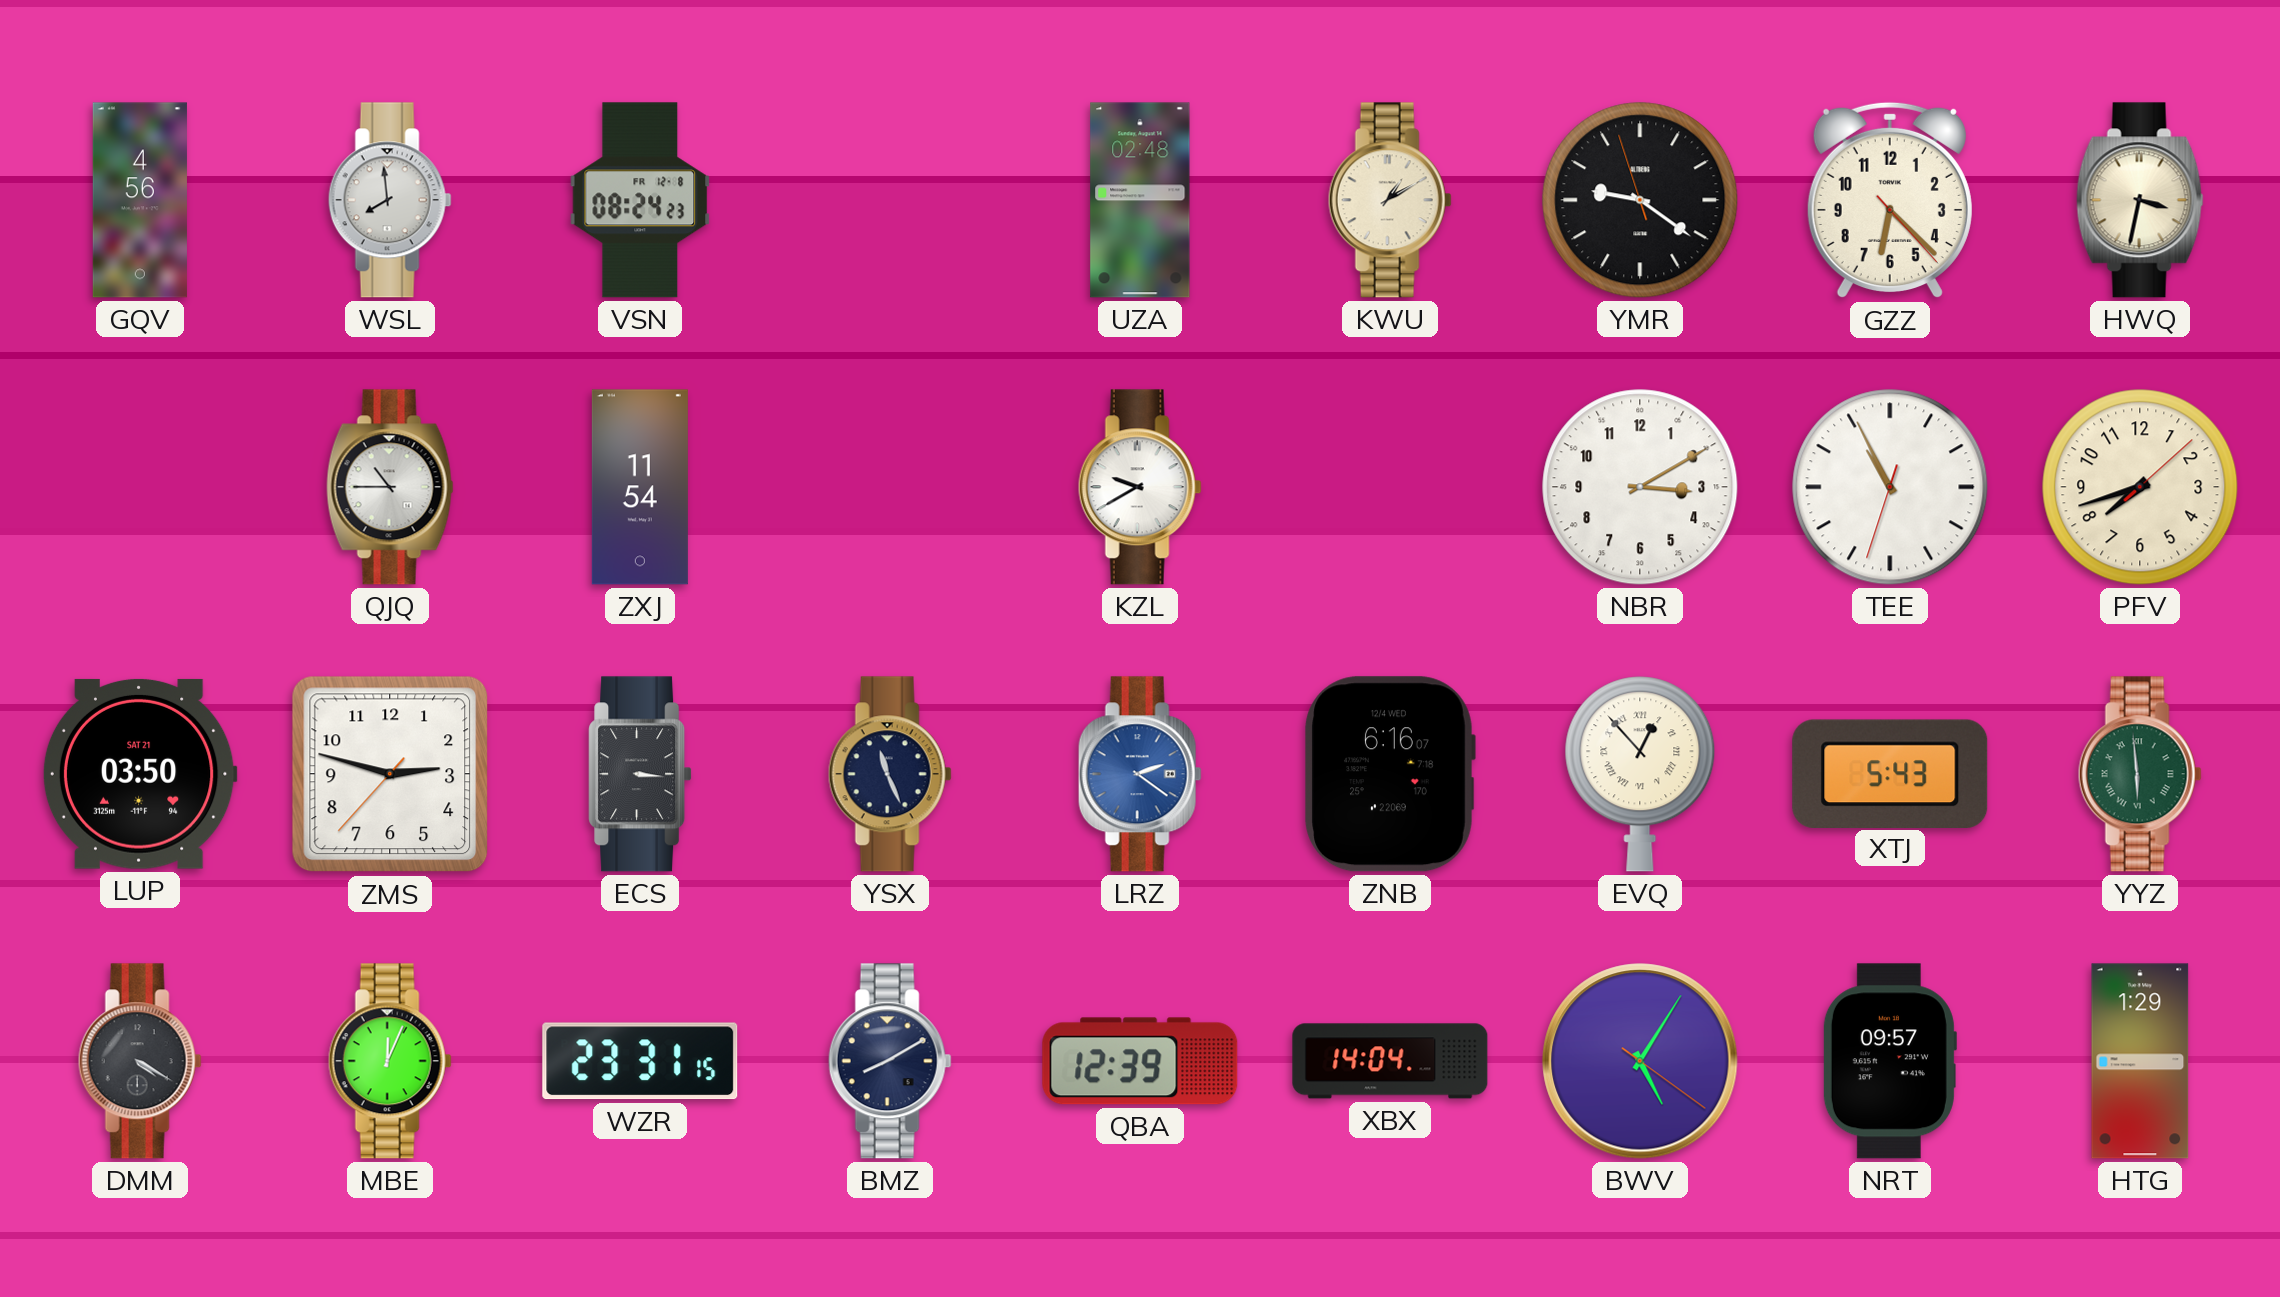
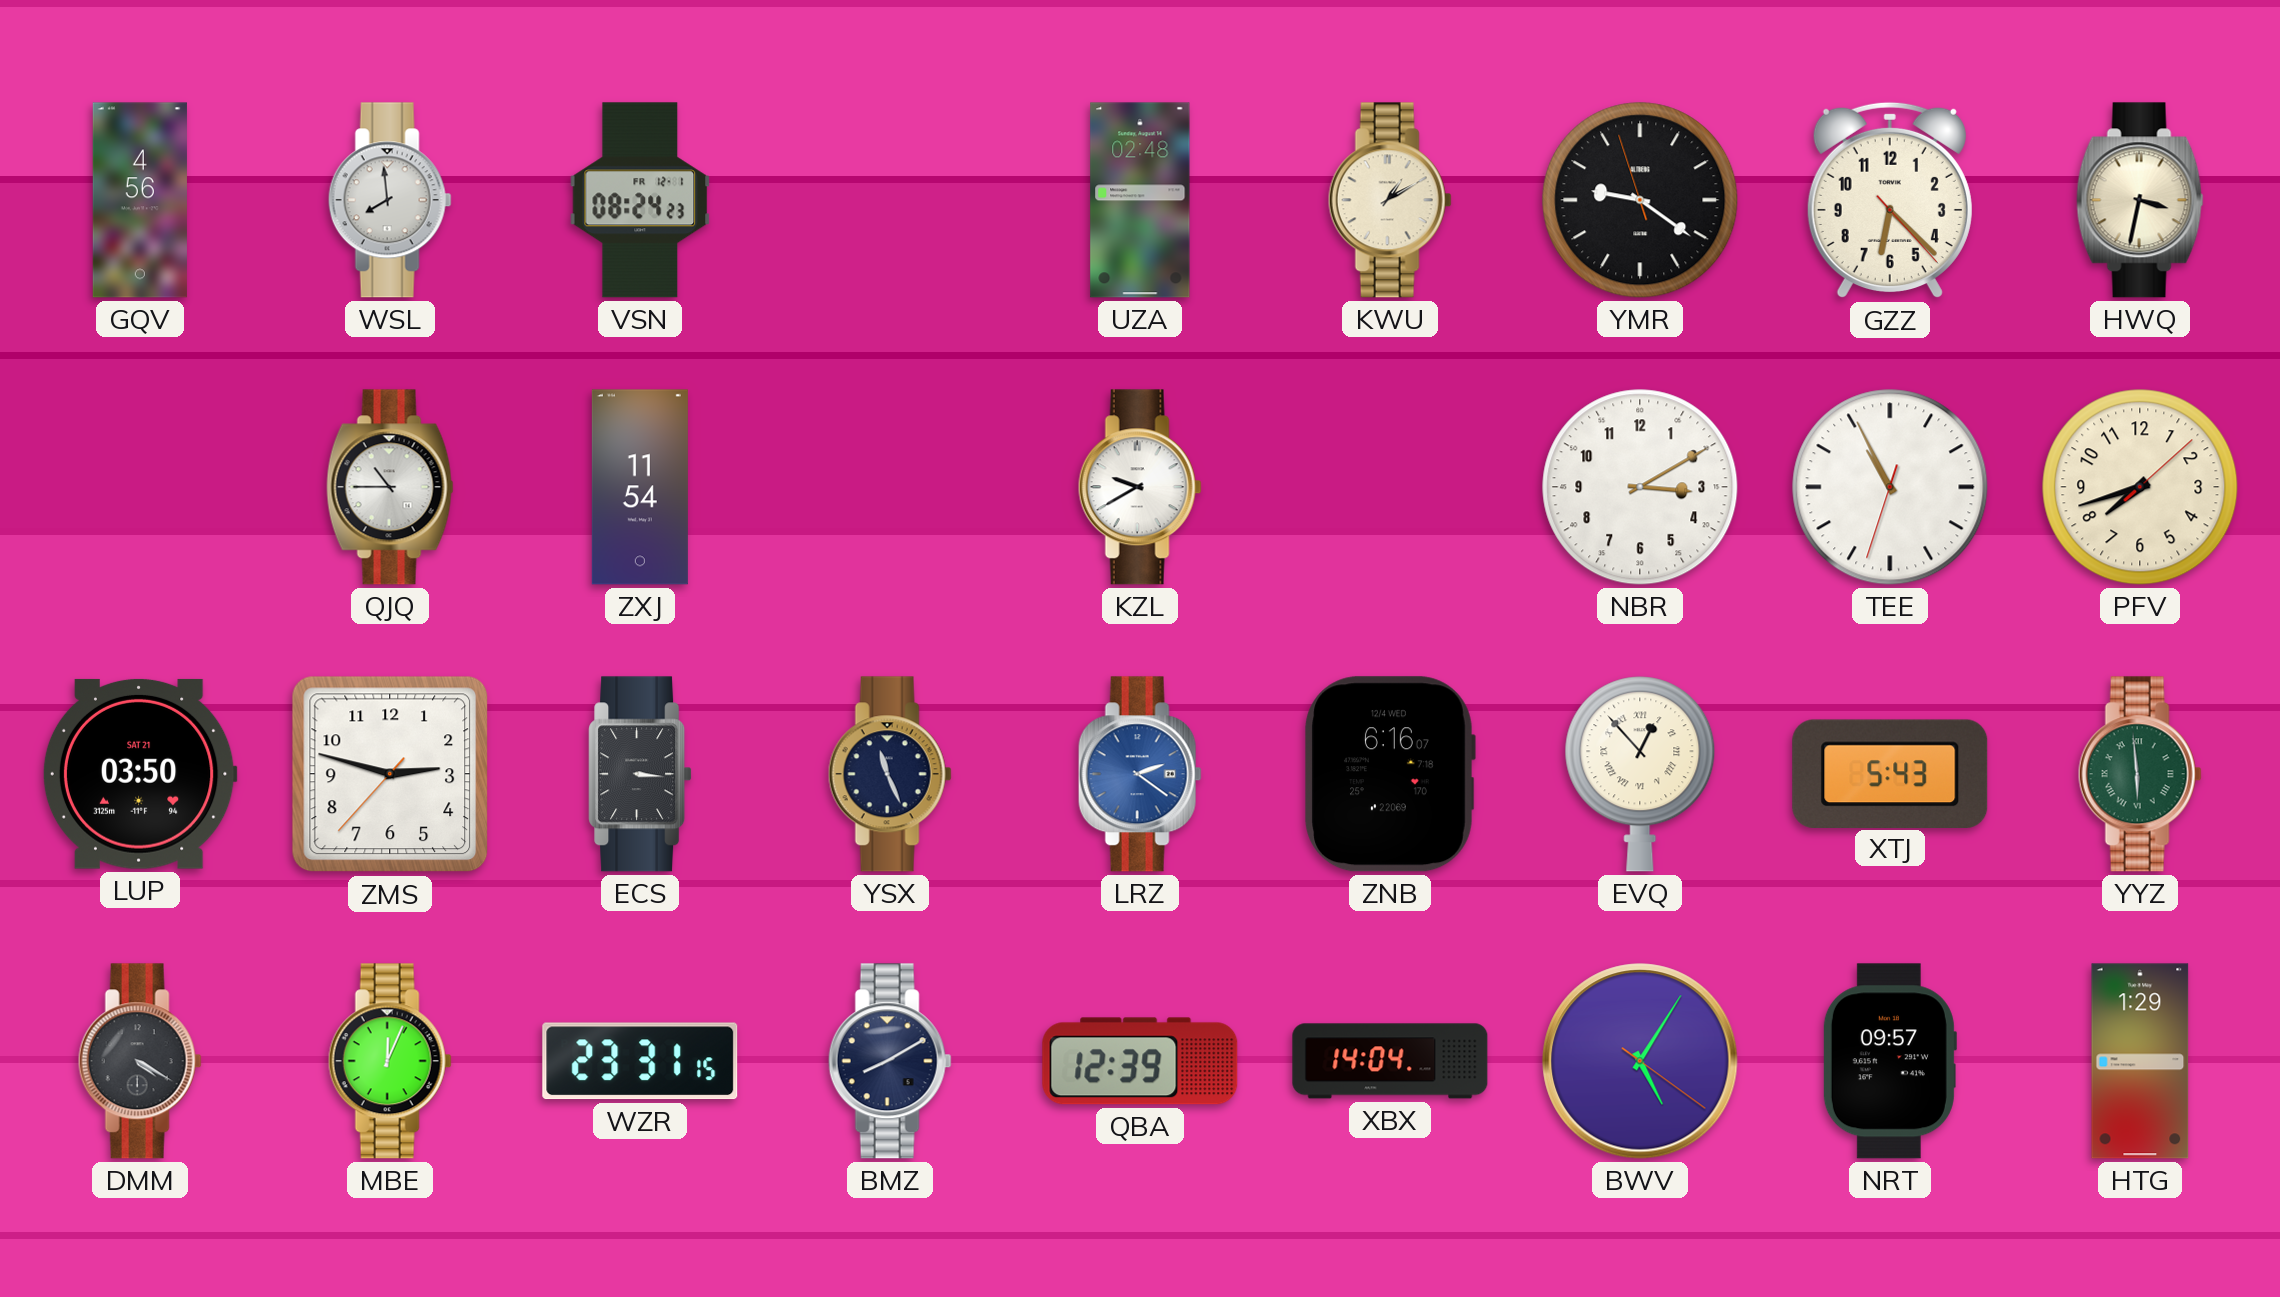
VSN date: FR 12-8 -> FR 12-1
